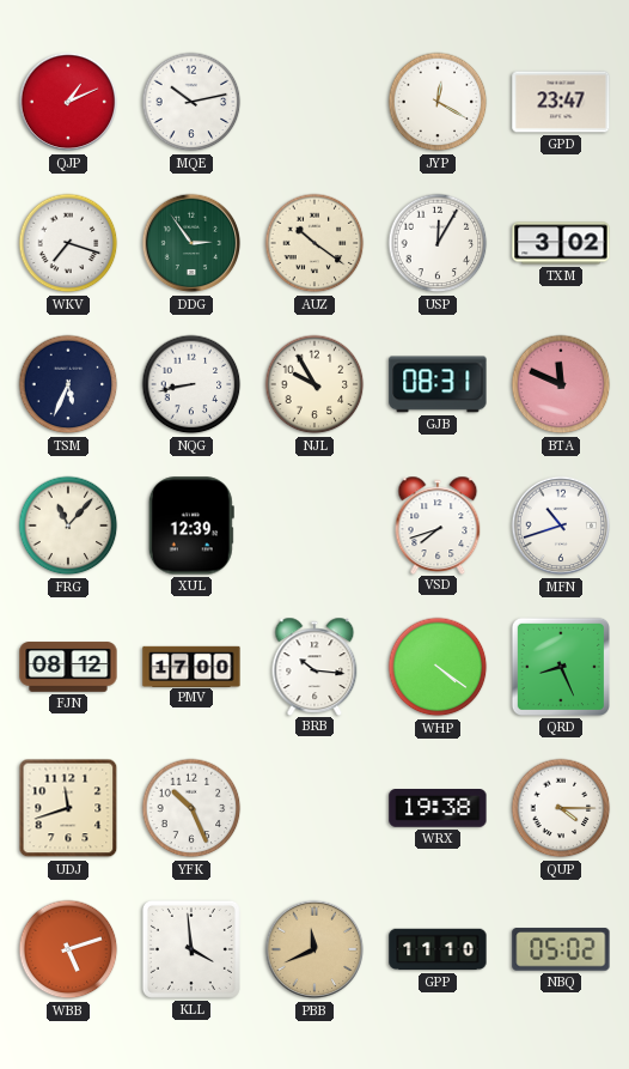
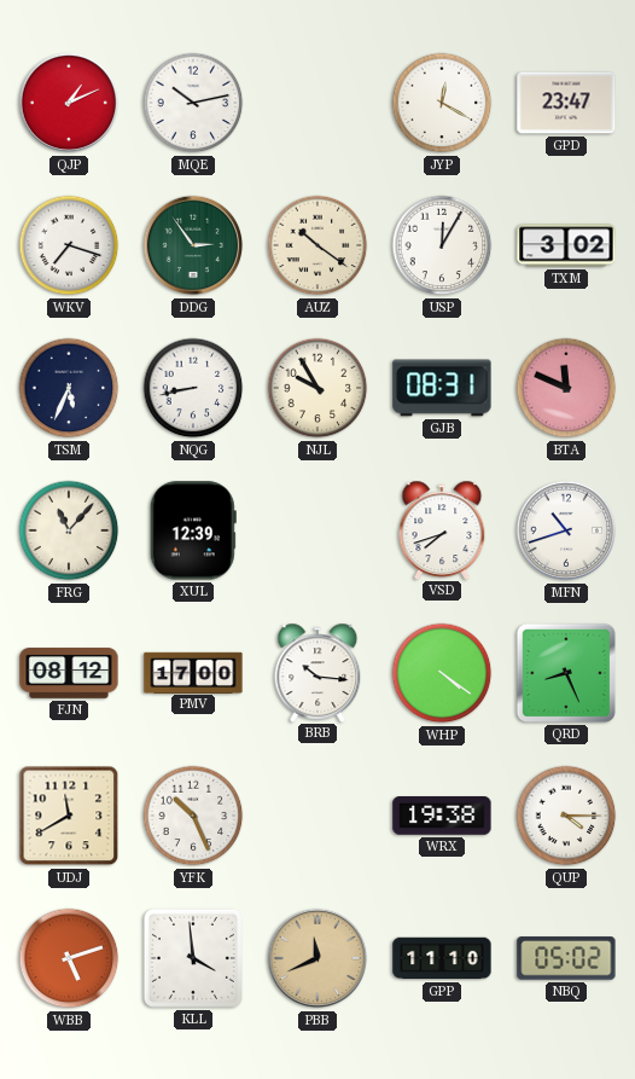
UDJ: 11:42 -> 11:40
